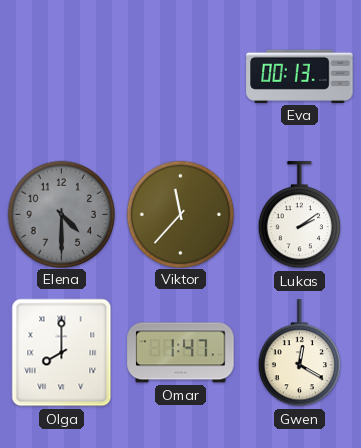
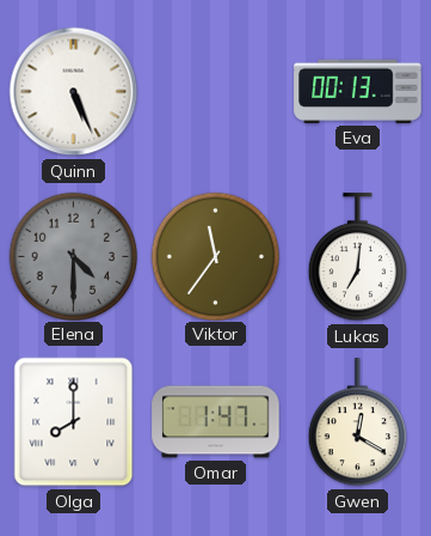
Quinn: none -> 5:26
Viktor: 11:37 -> 11:36
Lukas: 2:09 -> 7:01
